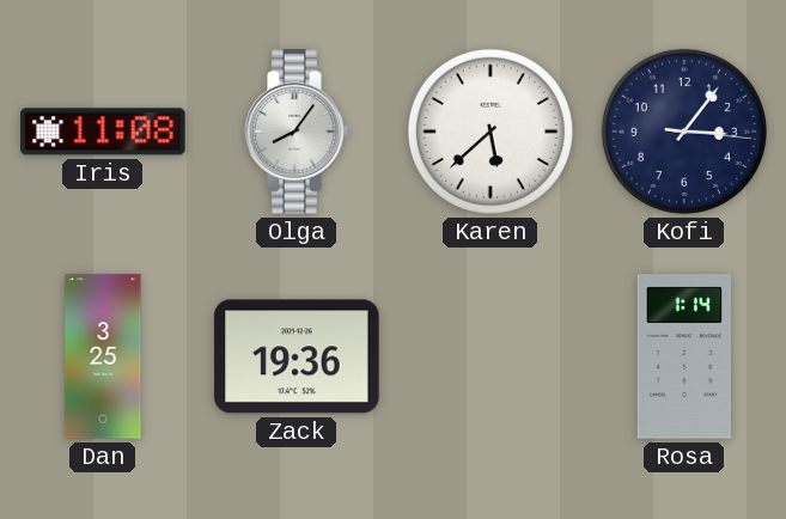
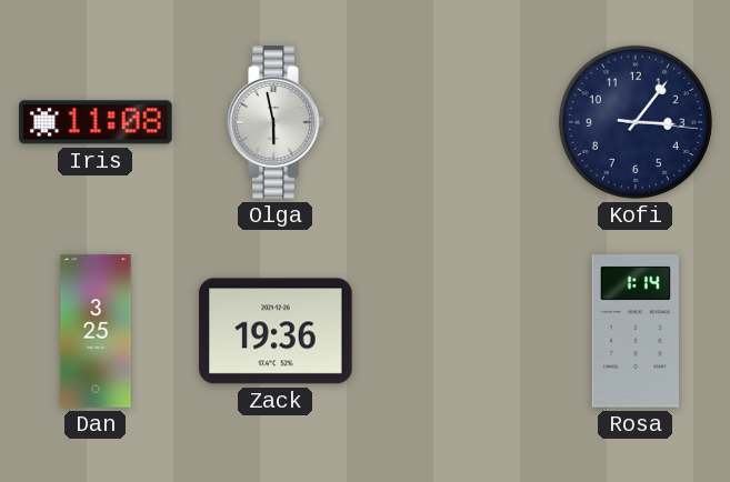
Olga: 8:06 -> 5:58
Karen: 5:38 -> none
